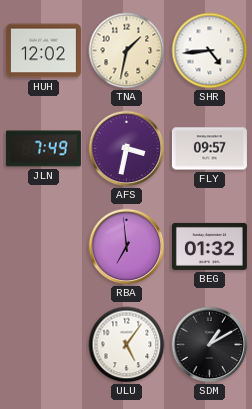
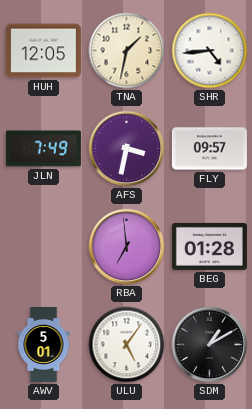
HUH: 12:02 -> 12:05
BEG: 01:32 -> 01:28
AWV: none -> 5:01
